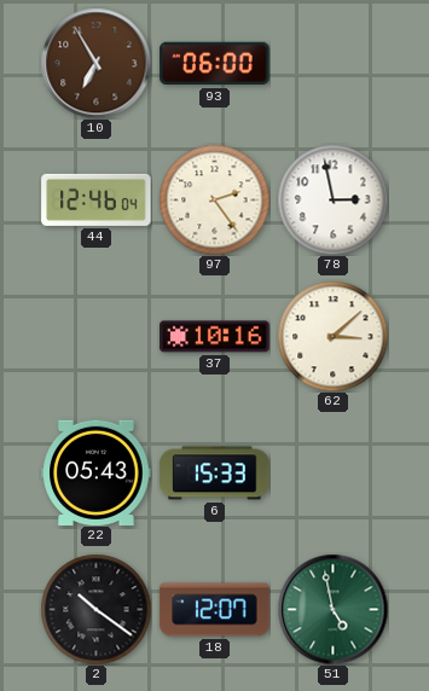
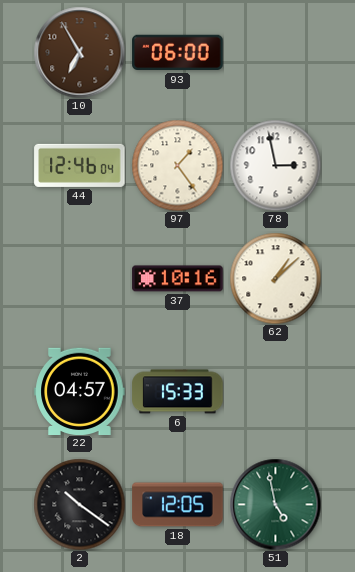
97: 2:24 -> 1:24
62: 3:08 -> 1:08
22: 05:43 -> 04:57
18: 12:07 -> 12:05
